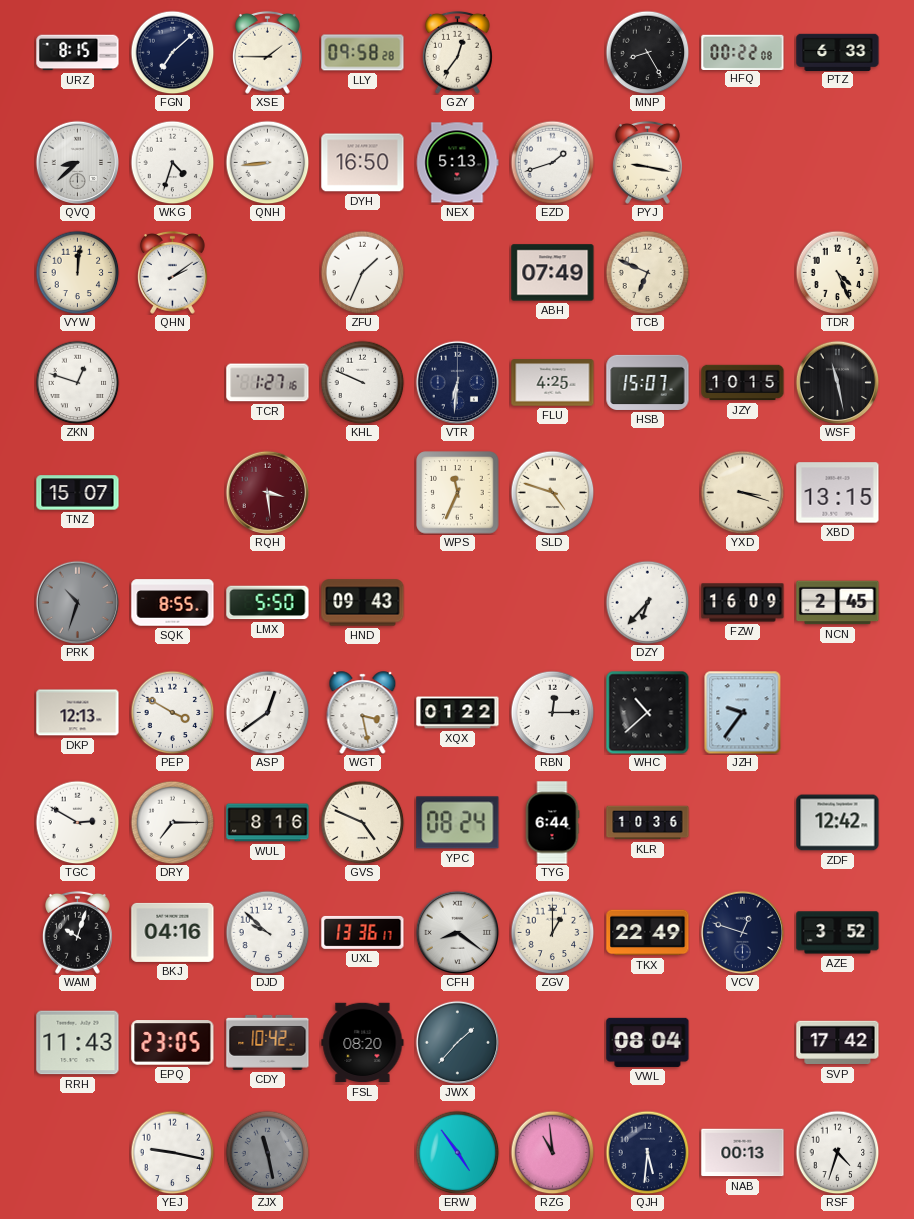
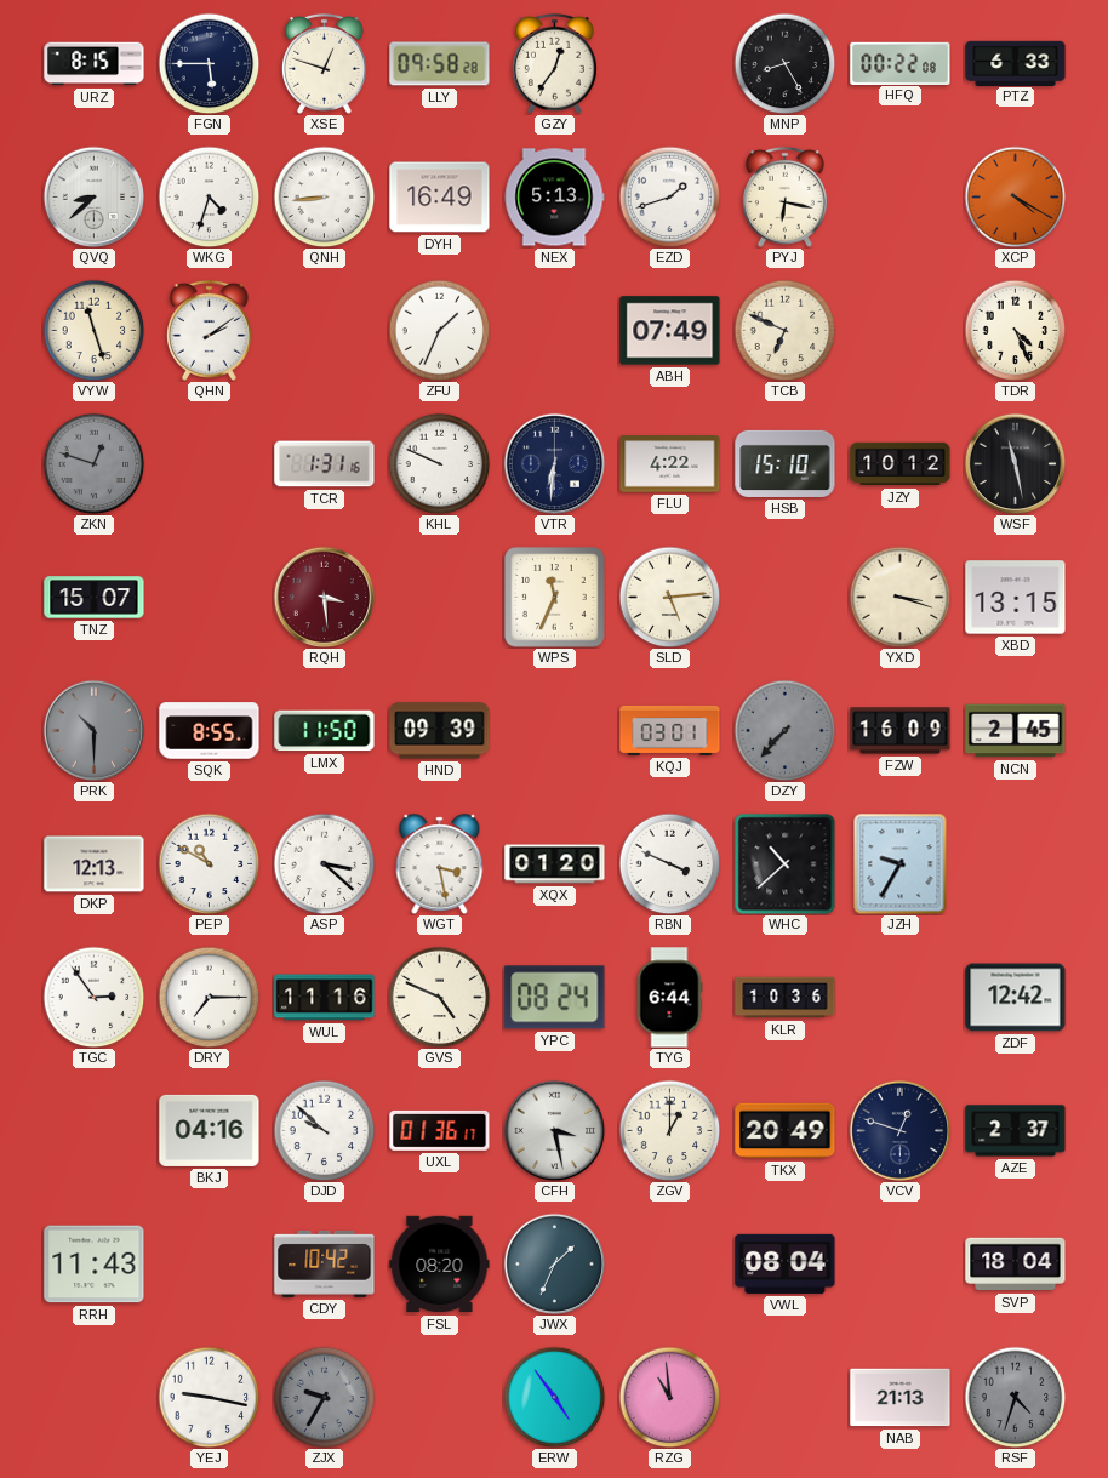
FGN: 7:08 -> 5:45
XSE: 1:45 -> 12:48
DYH: 16:50 -> 16:49
PYJ: 9:17 -> 6:17
XCP: none -> 4:20
VYW: 12:01 -> 11:27
ZKN dial: white -> grey
TCR: 1:27 -> 1:31
FLU: 4:25 -> 4:22
HSB: 15:07 -> 15:10
JZY: 10:15 -> 10:12
SLD: 4:48 -> 5:14
PRK: 10:33 -> 10:30
LMX: 5:50 -> 11:50
HND: 09:43 -> 09:39
KQJ: none -> 03:01
DZY: 6:37 -> 7:37
DZY dial: white -> grey
PEP: 3:50 -> 10:50
ASP: 12:39 -> 3:22
XQX: 01:22 -> 01:20
RBN: 12:15 -> 3:49
JZH: 9:36 -> 9:35
TGC: 2:50 -> 2:54
WUL: 8:16 -> 11:16
WAM: 10:03 -> none
UXL: 13:36 -> 01:36
CFH: 8:21 -> 3:28
TKX: 22:49 -> 20:49
AZE: 3:52 -> 2:37
EPQ: 23:05 -> none
JWX: 1:37 -> 1:34
SVP: 17:42 -> 18:04
ZJX: 11:28 -> 9:35
QJH: 5:31 -> none
NAB: 00:13 -> 21:13
RSF dial: white -> grey
